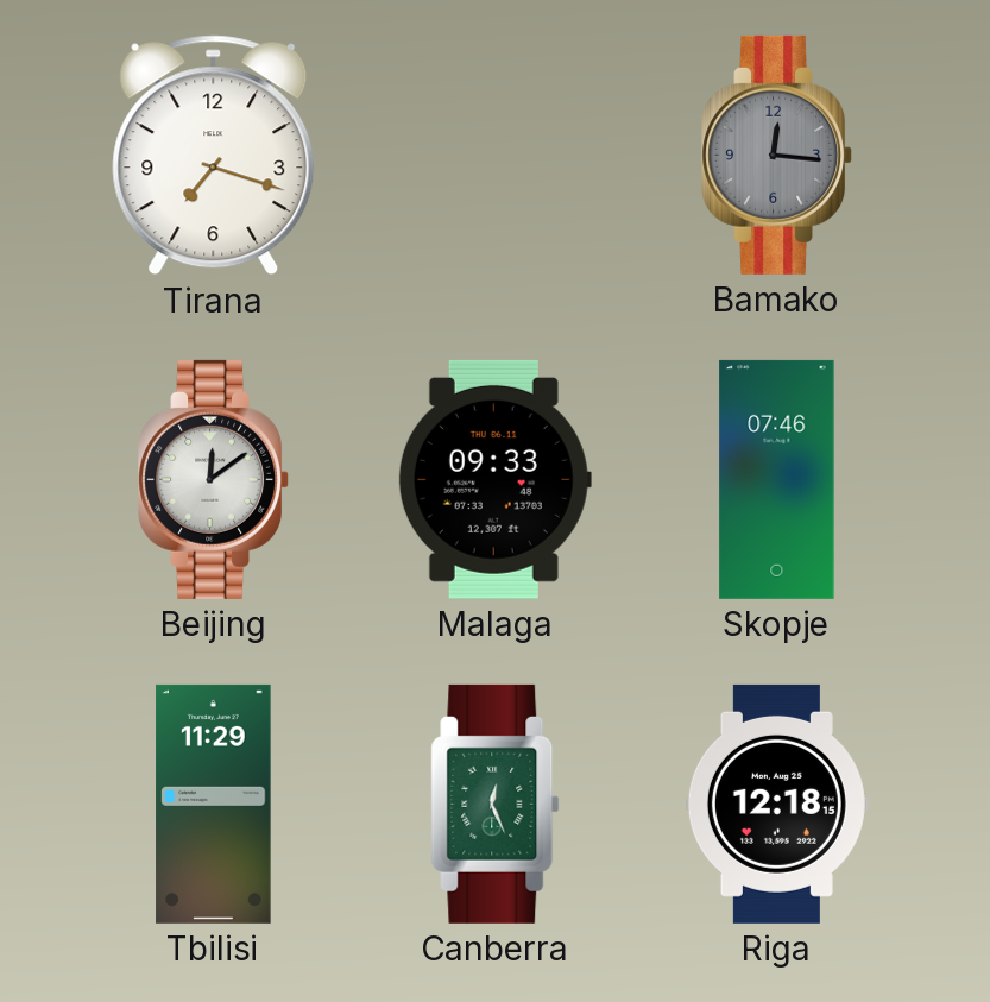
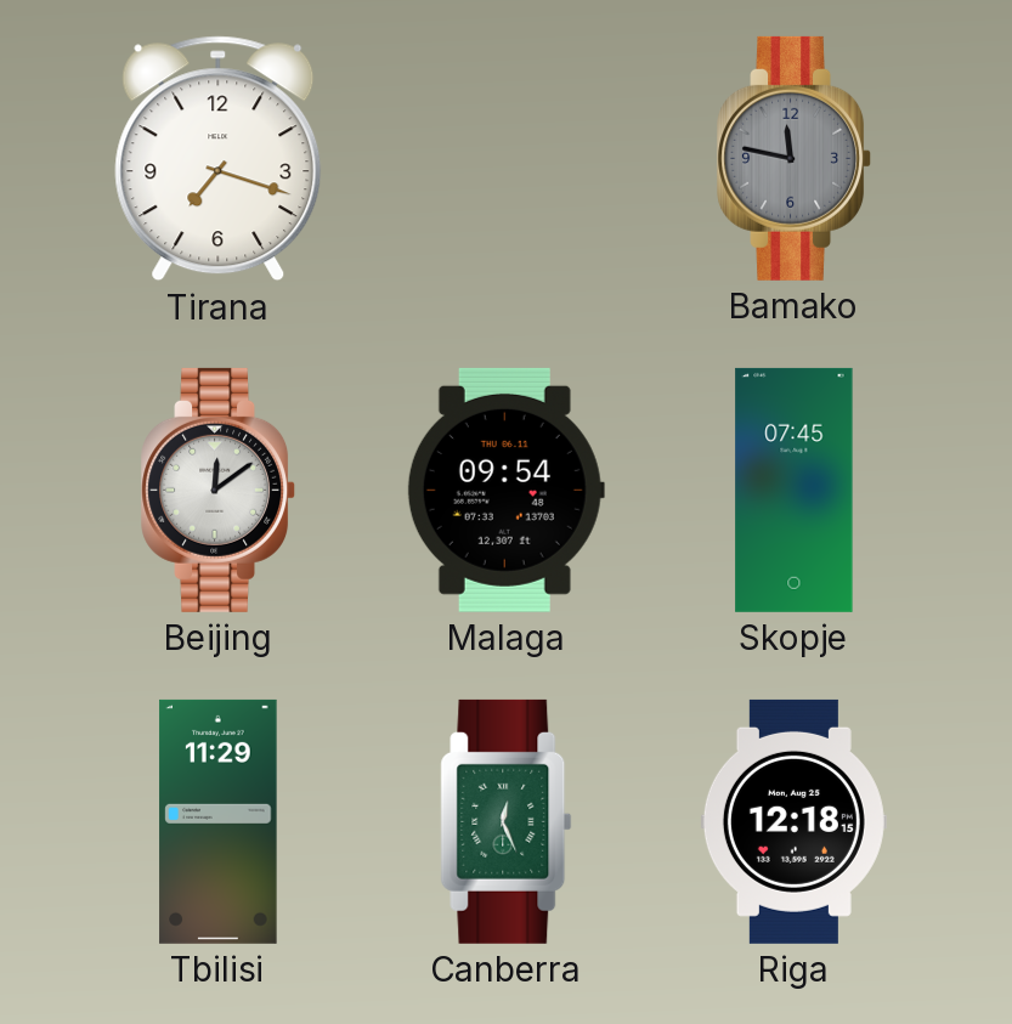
Bamako: 12:16 -> 11:47
Malaga: 09:33 -> 09:54
Skopje: 07:46 -> 07:45
